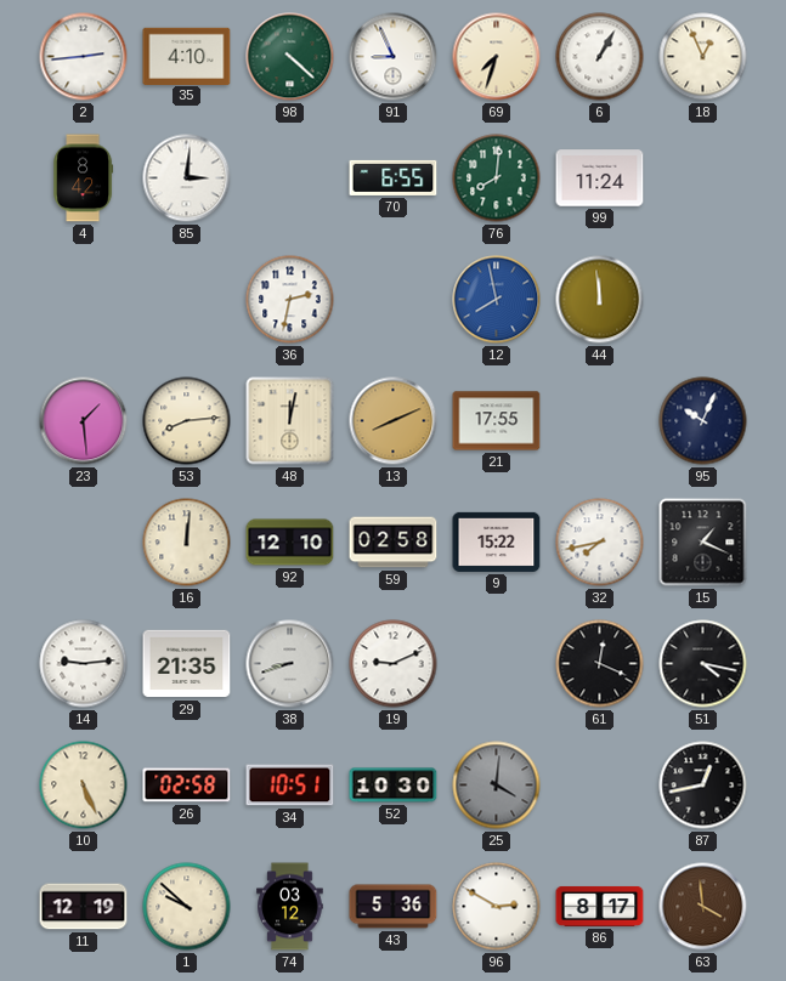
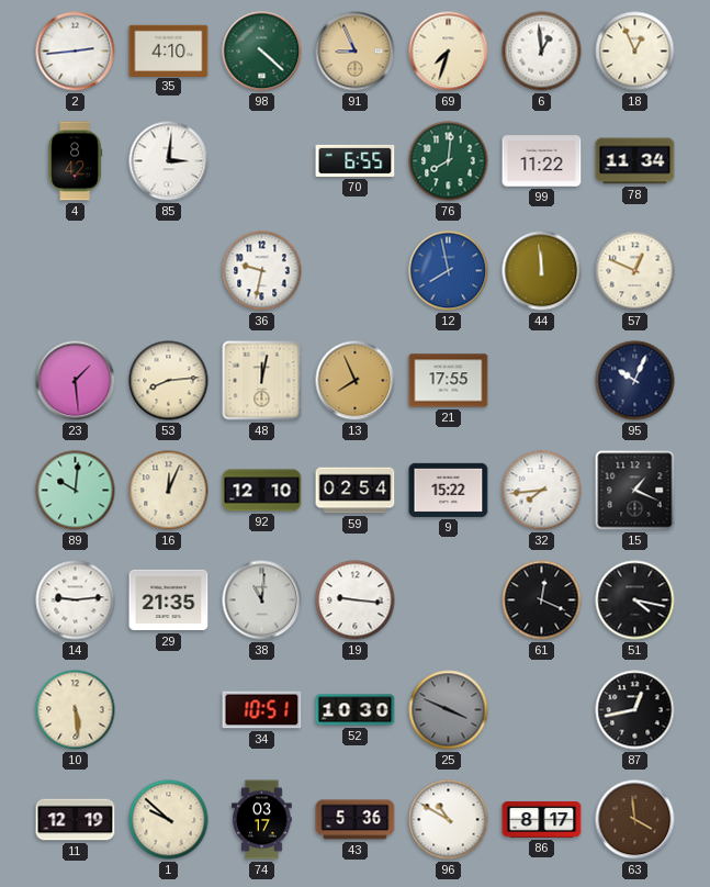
91 dial: white -> champagne
6: 1:05 -> 12:59
99: 11:24 -> 11:22
78: none -> 11:34
36: 2:32 -> 9:32
57: none -> 12:49
13: 8:11 -> 7:56
89: none -> 10:01
16: 12:01 -> 12:04
59: 02:58 -> 02:54
32: 7:43 -> 7:44
38: 8:42 -> 11:01
19: 9:11 -> 9:16
10: 5:26 -> 5:29
26: 02:58 -> none
25: 4:01 -> 3:49
74: 03:12 -> 03:17
96: 2:50 -> 10:50
